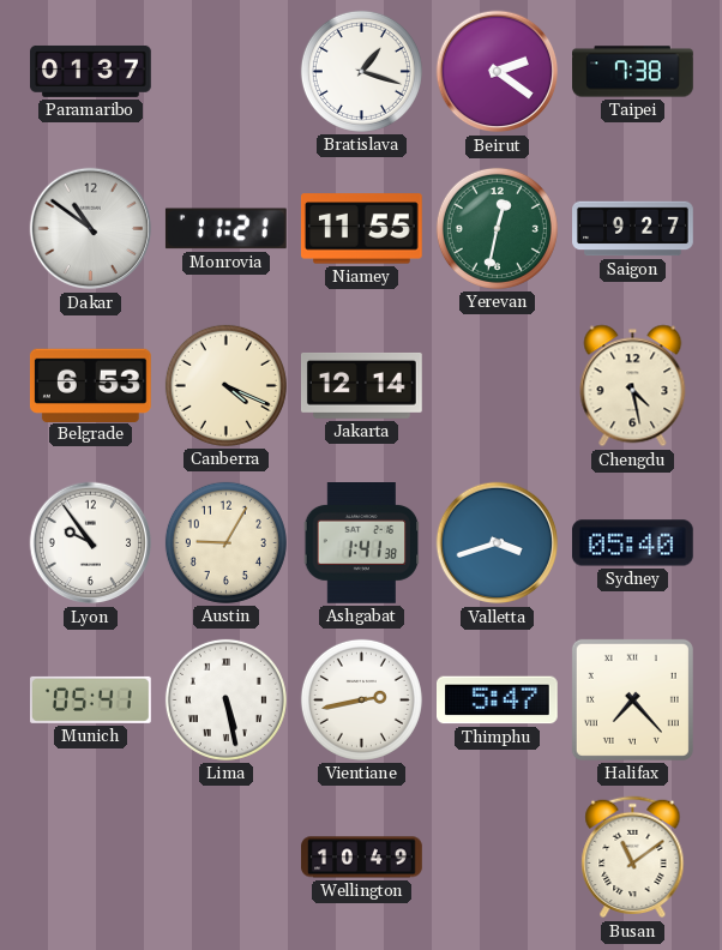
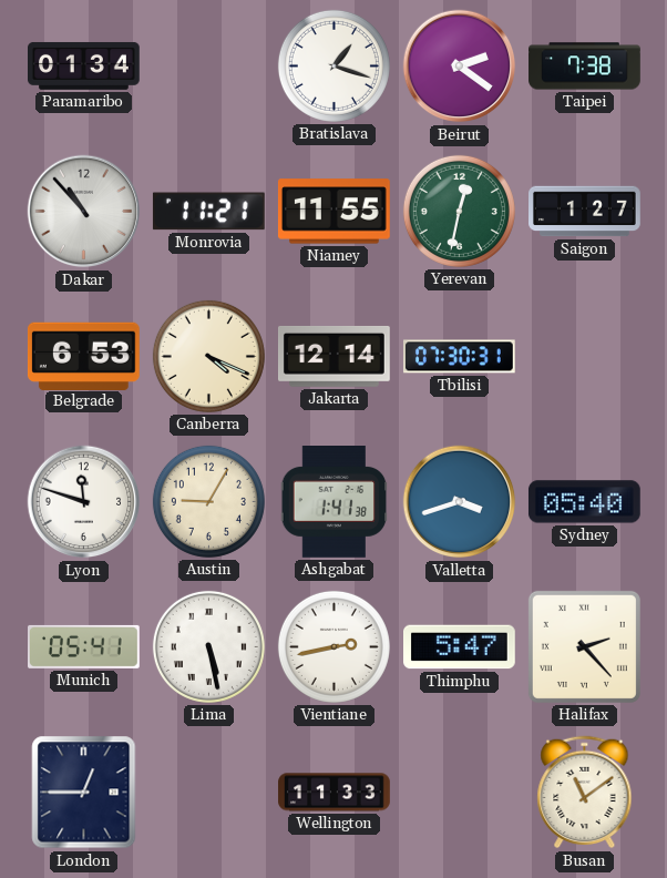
Paramaribo: 01:37 -> 01:34
Dakar: 10:51 -> 10:53
Saigon: 9:27 -> 1:27
Tbilisi: none -> 07:30
Chengdu: 4:28 -> none
Lyon: 9:54 -> 11:48
Halifax: 7:23 -> 2:23
London: none -> 12:45
Wellington: 10:49 -> 11:33
